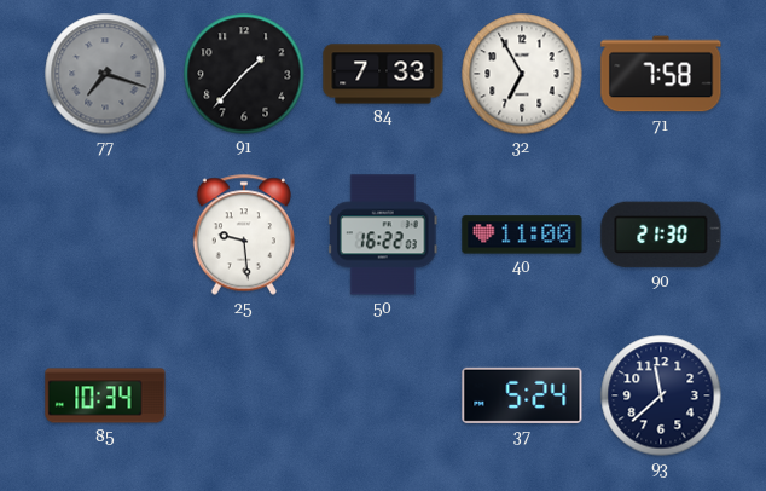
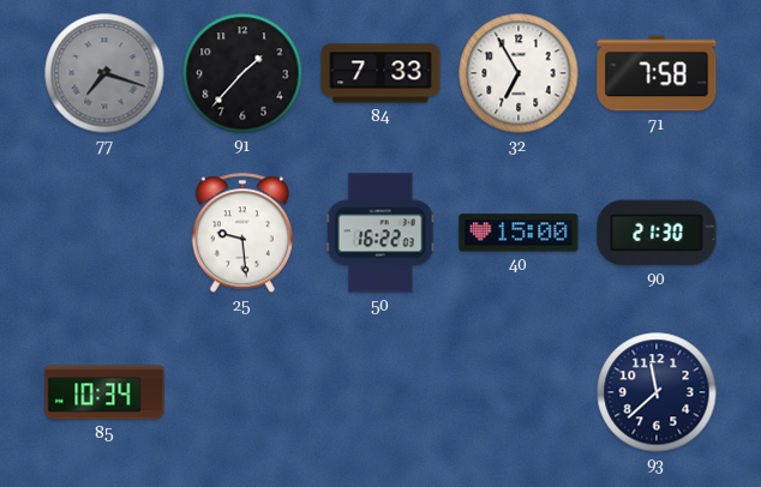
40: 11:00 -> 15:00
37: 5:24 -> none
